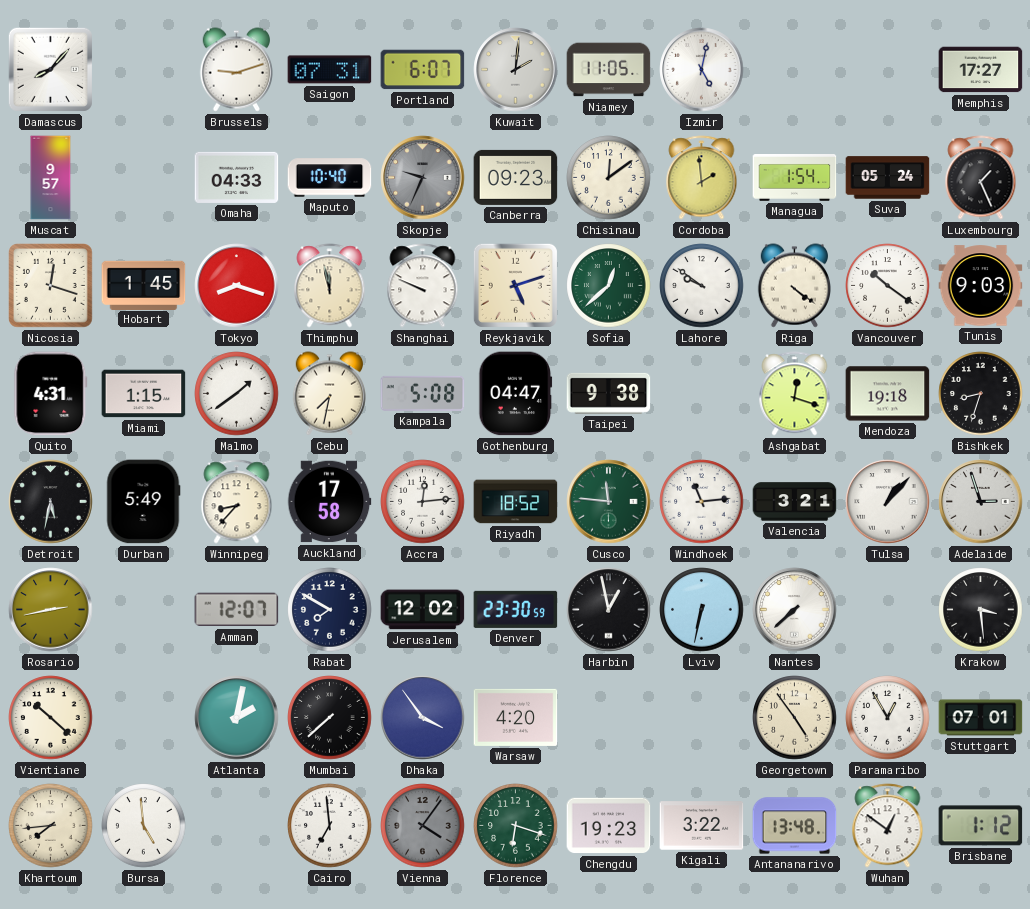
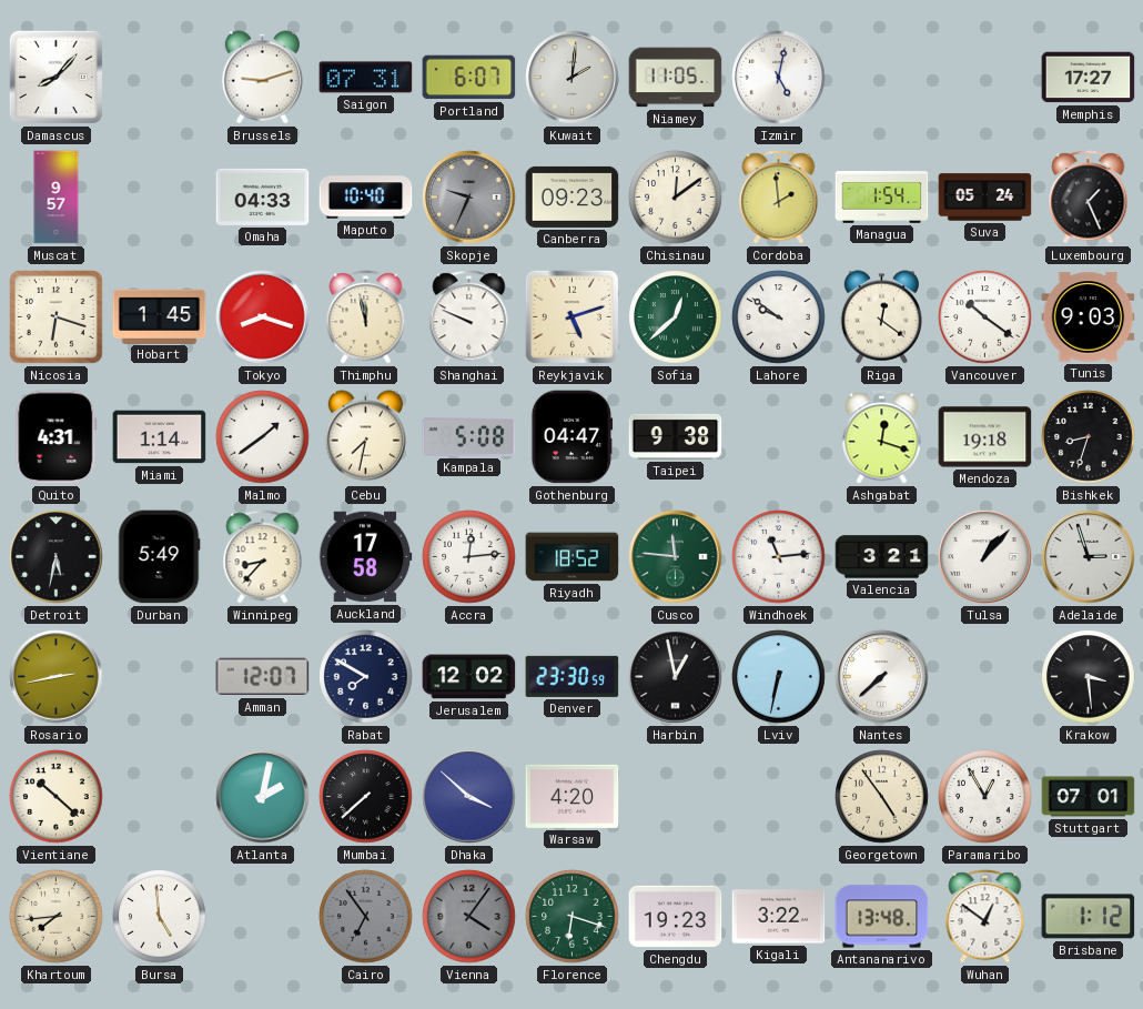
Nicosia: 12:18 -> 6:18
Riga: 4:21 -> 12:21
Miami: 1:15 -> 1:14
Dhaka: 3:54 -> 3:52
Cairo: 6:59 -> 6:54
Cairo dial: white -> grey
